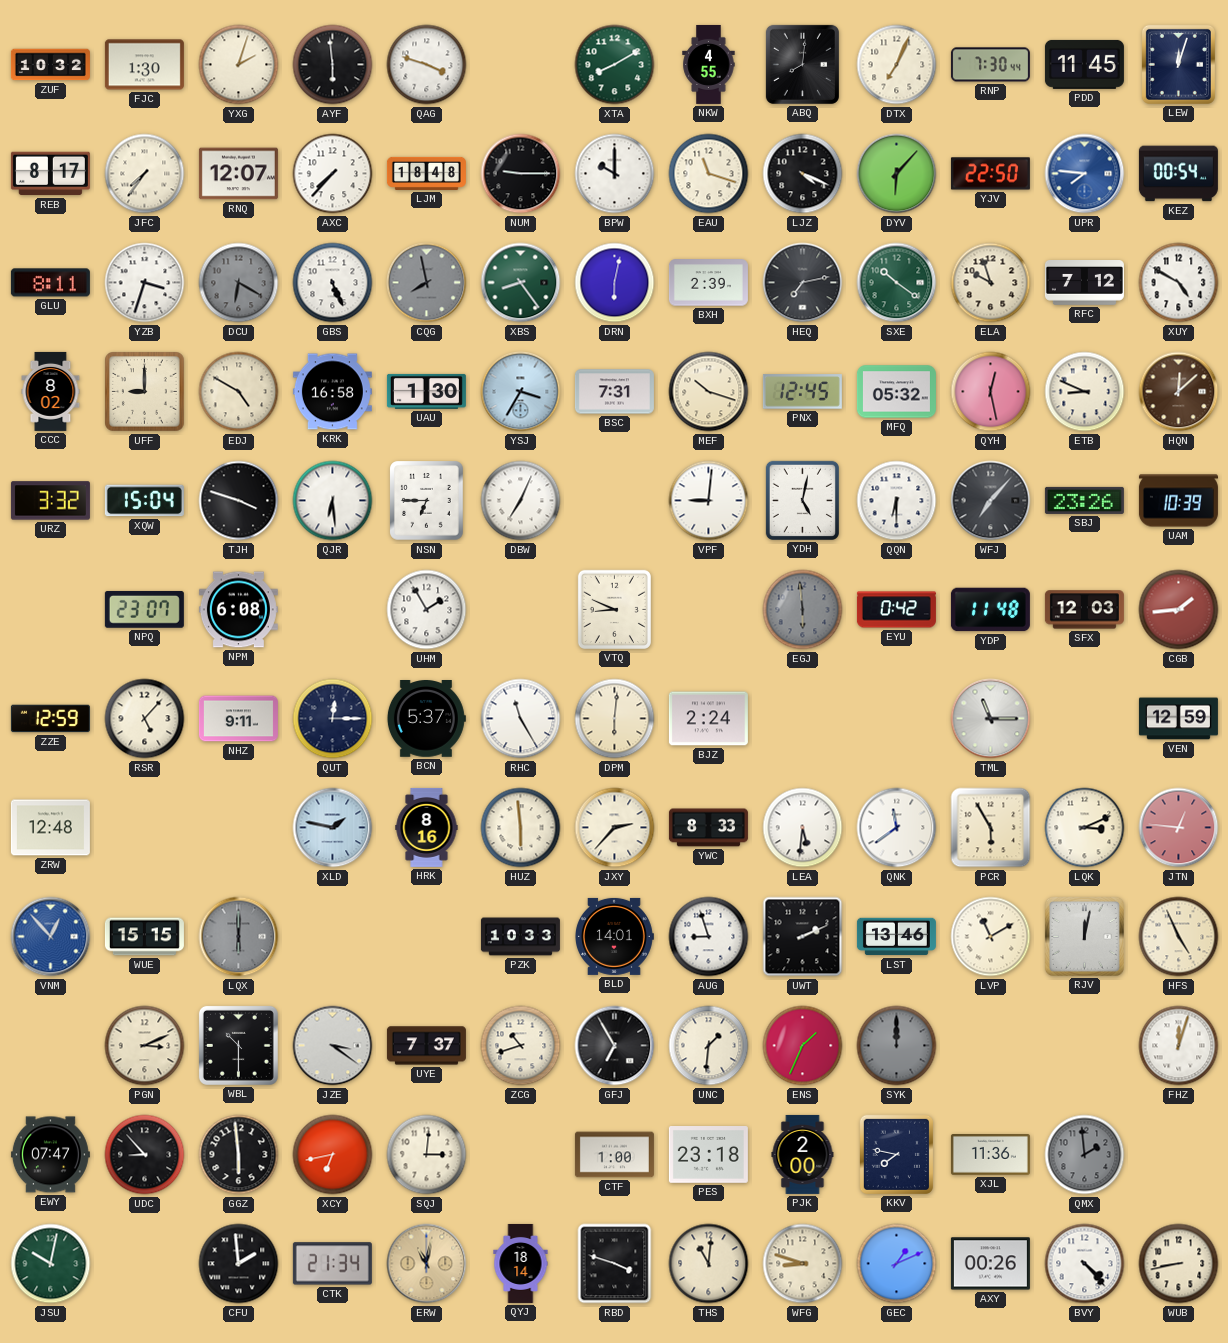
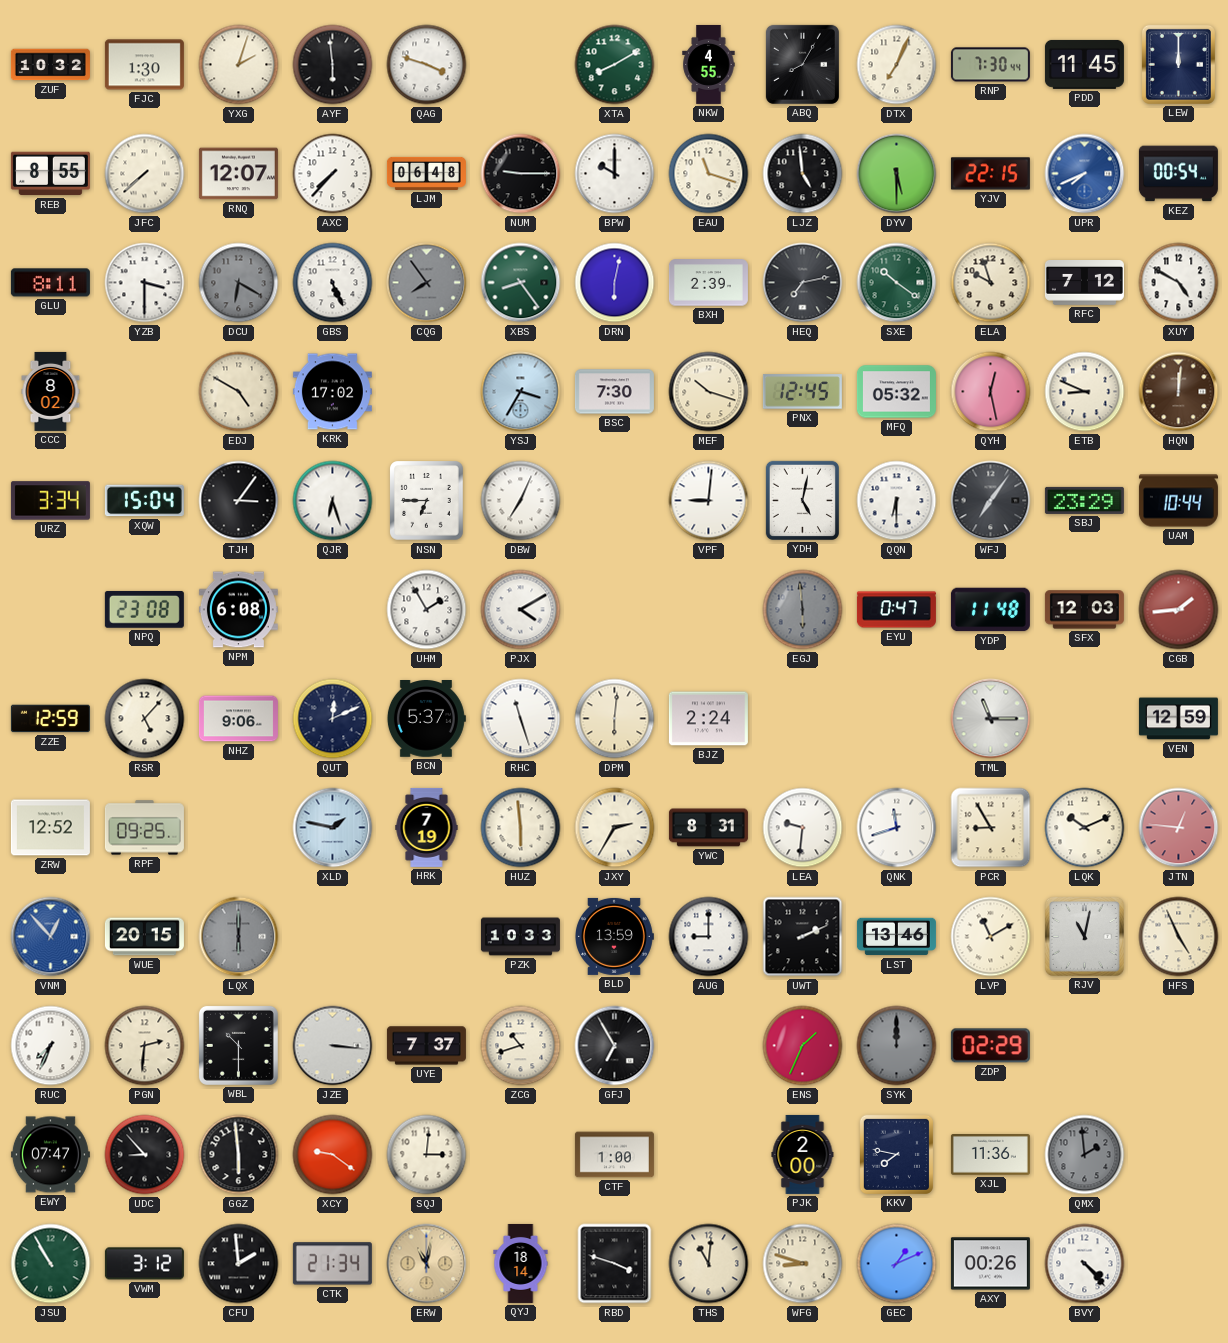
ABQ: 8:01 -> 8:05
LEW: 12:03 -> 12:00
REB: 8:17 -> 8:55
JFC: 7:36 -> 7:38
LJM: 18:48 -> 06:48
LJZ: 4:19 -> 4:59
DYV: 6:07 -> 5:30
YJV: 22:50 -> 22:15
UPR: 7:46 -> 7:41
YZB: 3:33 -> 3:30
CQG: 7:58 -> 7:54
UFF: 9:00 -> none
KRK: 16:58 -> 17:02
UAU: 1:30 -> none
BSC: 7:31 -> 7:30
HQN: 12:08 -> 12:01
URZ: 3:32 -> 3:34
TJH: 3:48 -> 3:06
QJR: 6:29 -> 6:27
WFJ: 7:07 -> 7:06
SBJ: 23:26 -> 23:29
UAM: 10:39 -> 10:44
NPQ: 23:07 -> 23:08
PJX: none -> 4:10
VTQ: 8:49 -> none
EYU: 0:42 -> 0:47
NHZ: 9:11 -> 9:06
QUT: 12:15 -> 12:11
RHC: 11:25 -> 11:27
ZRW: 12:48 -> 12:52
RPF: none -> 09:25
HRK: 8:16 -> 7:19
JXY: 2:37 -> 2:35
YWC: 8:33 -> 8:31
LEA: 5:31 -> 9:31
QNK: 11:39 -> 11:42
PCR: 5:55 -> 8:55
LQK: 3:11 -> 10:11
WUE: 15:15 -> 20:15
BLD: 14:01 -> 13:59
AUG: 8:57 -> 9:00
RJV: 12:02 -> 11:02
RUC: none -> 7:34
PGN: 3:11 -> 2:31
JZE: 3:21 -> 3:16
UNC: 1:31 -> none
ZDP: none -> 02:29
FHZ: 12:03 -> none
XCY: 6:43 -> 9:21
PES: 23:18 -> none
JSU: 10:02 -> 10:55
VWM: none -> 3:12
WUB: 8:43 -> none
